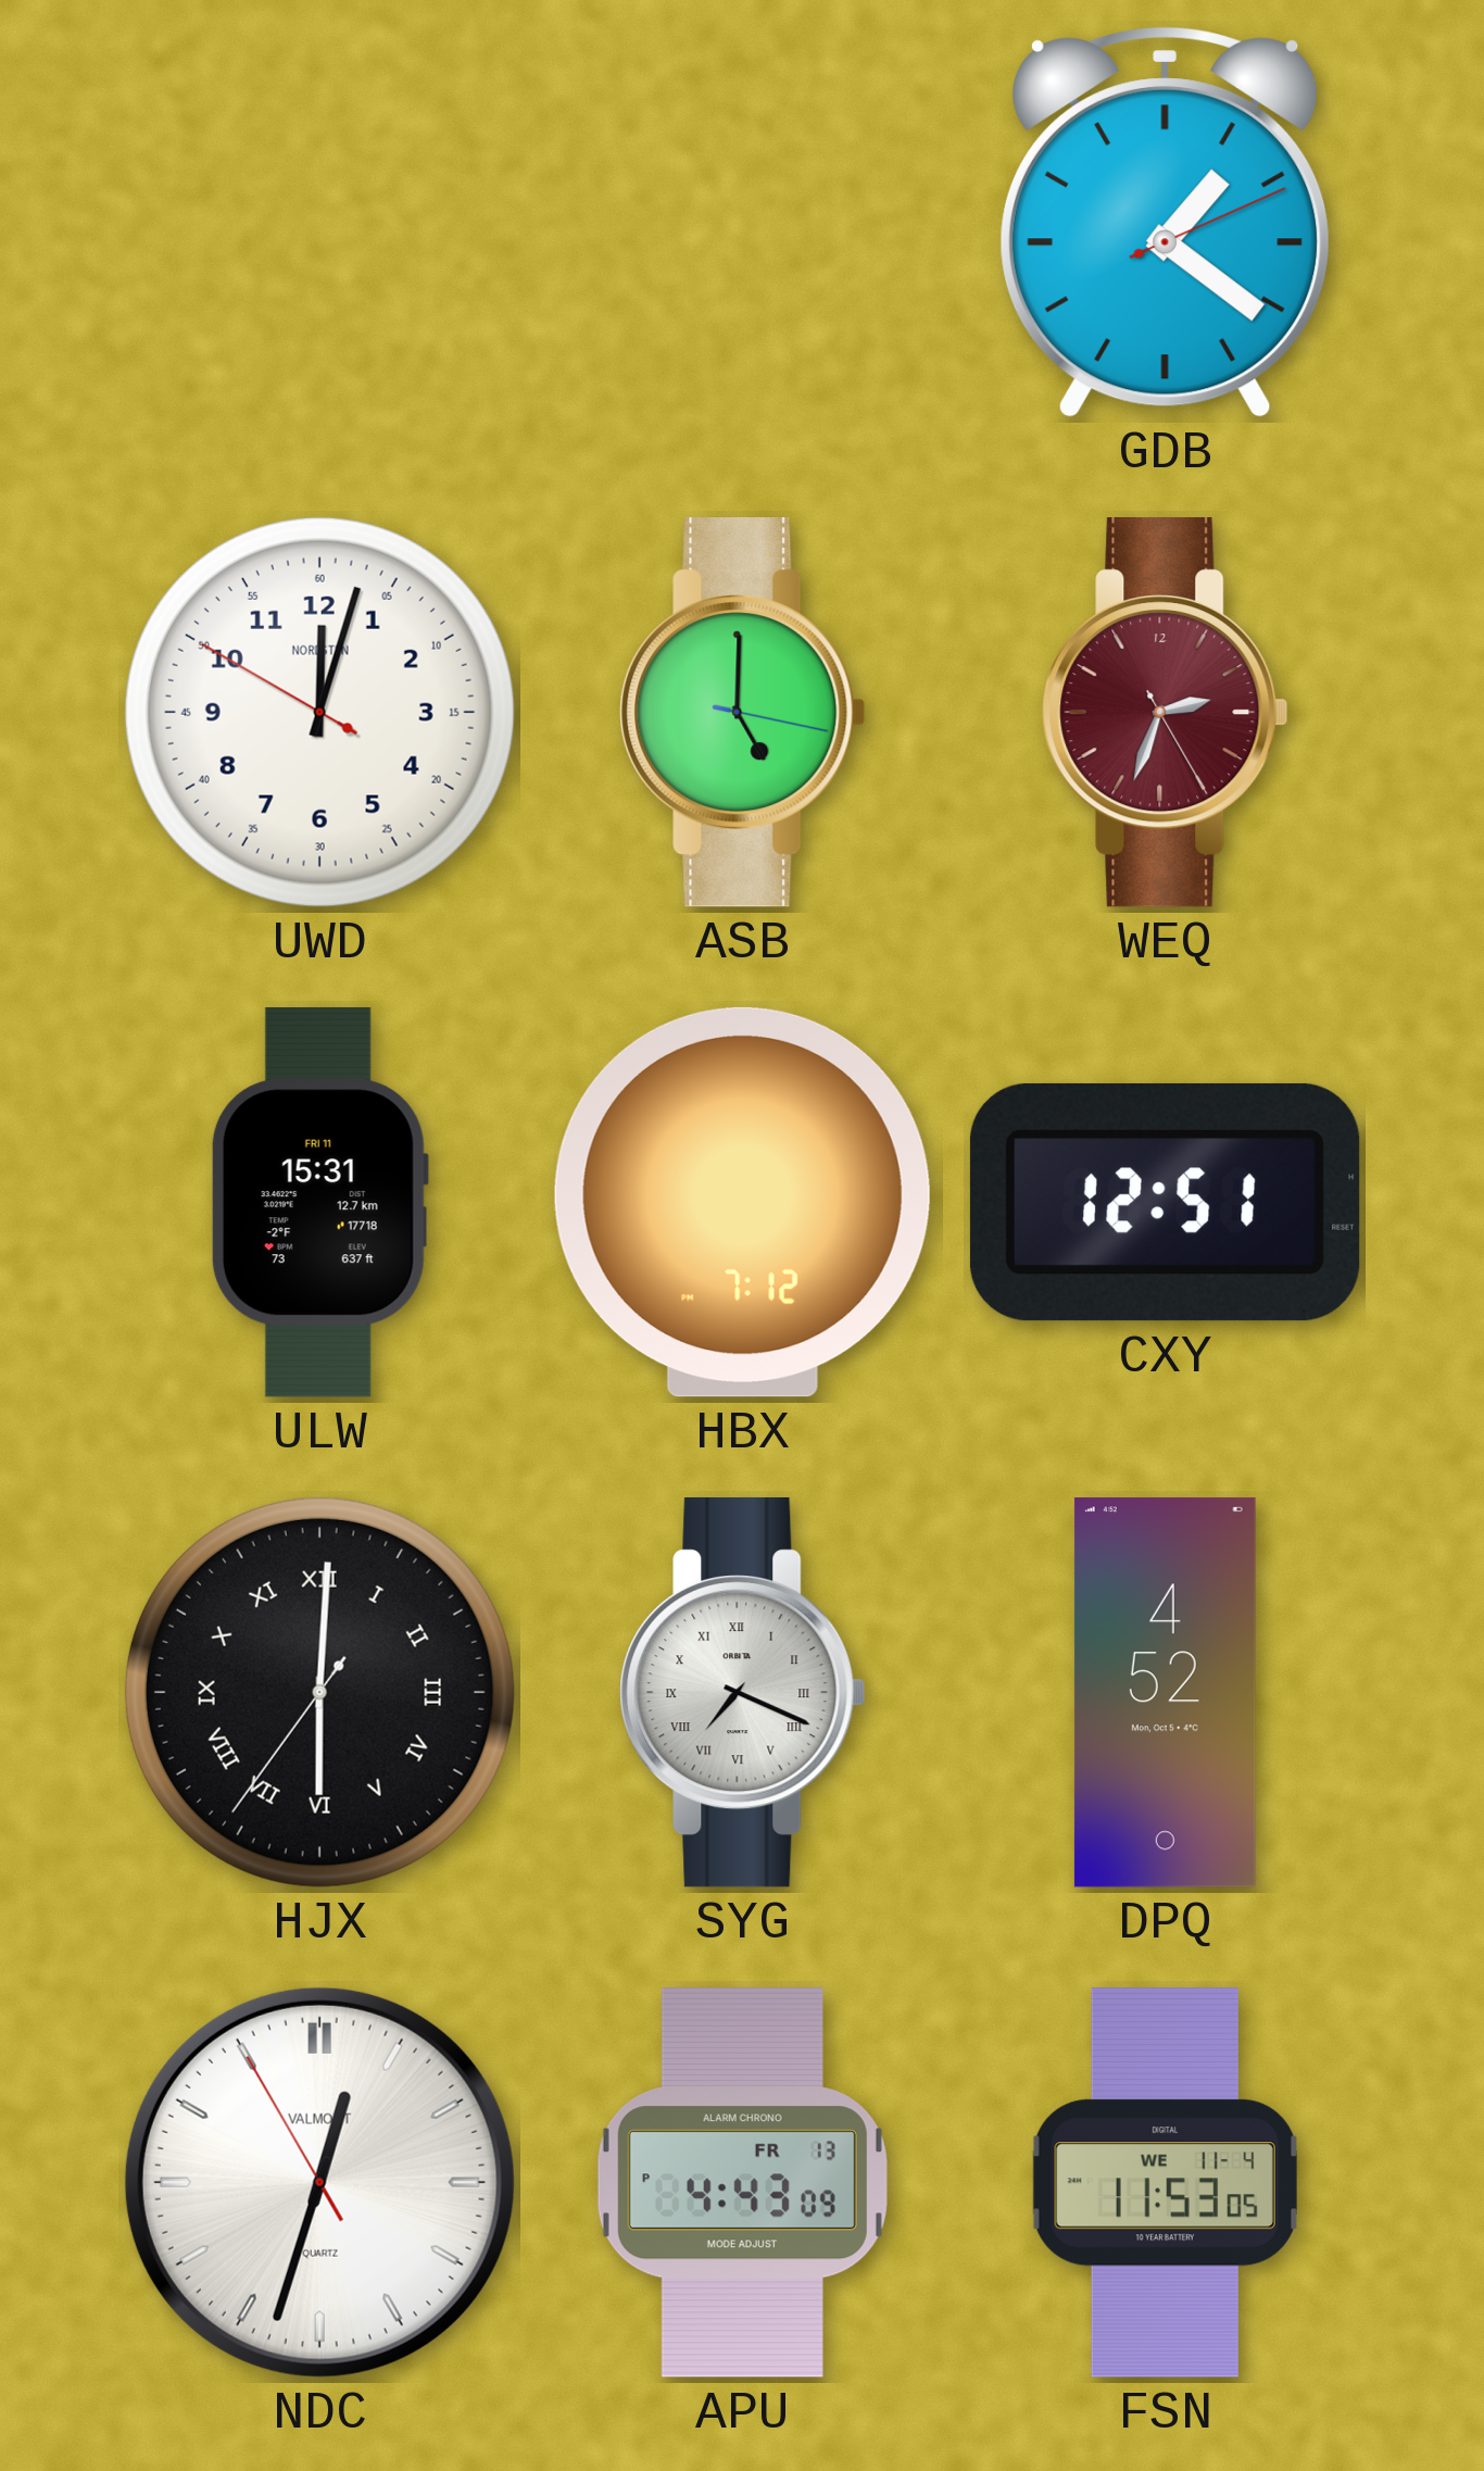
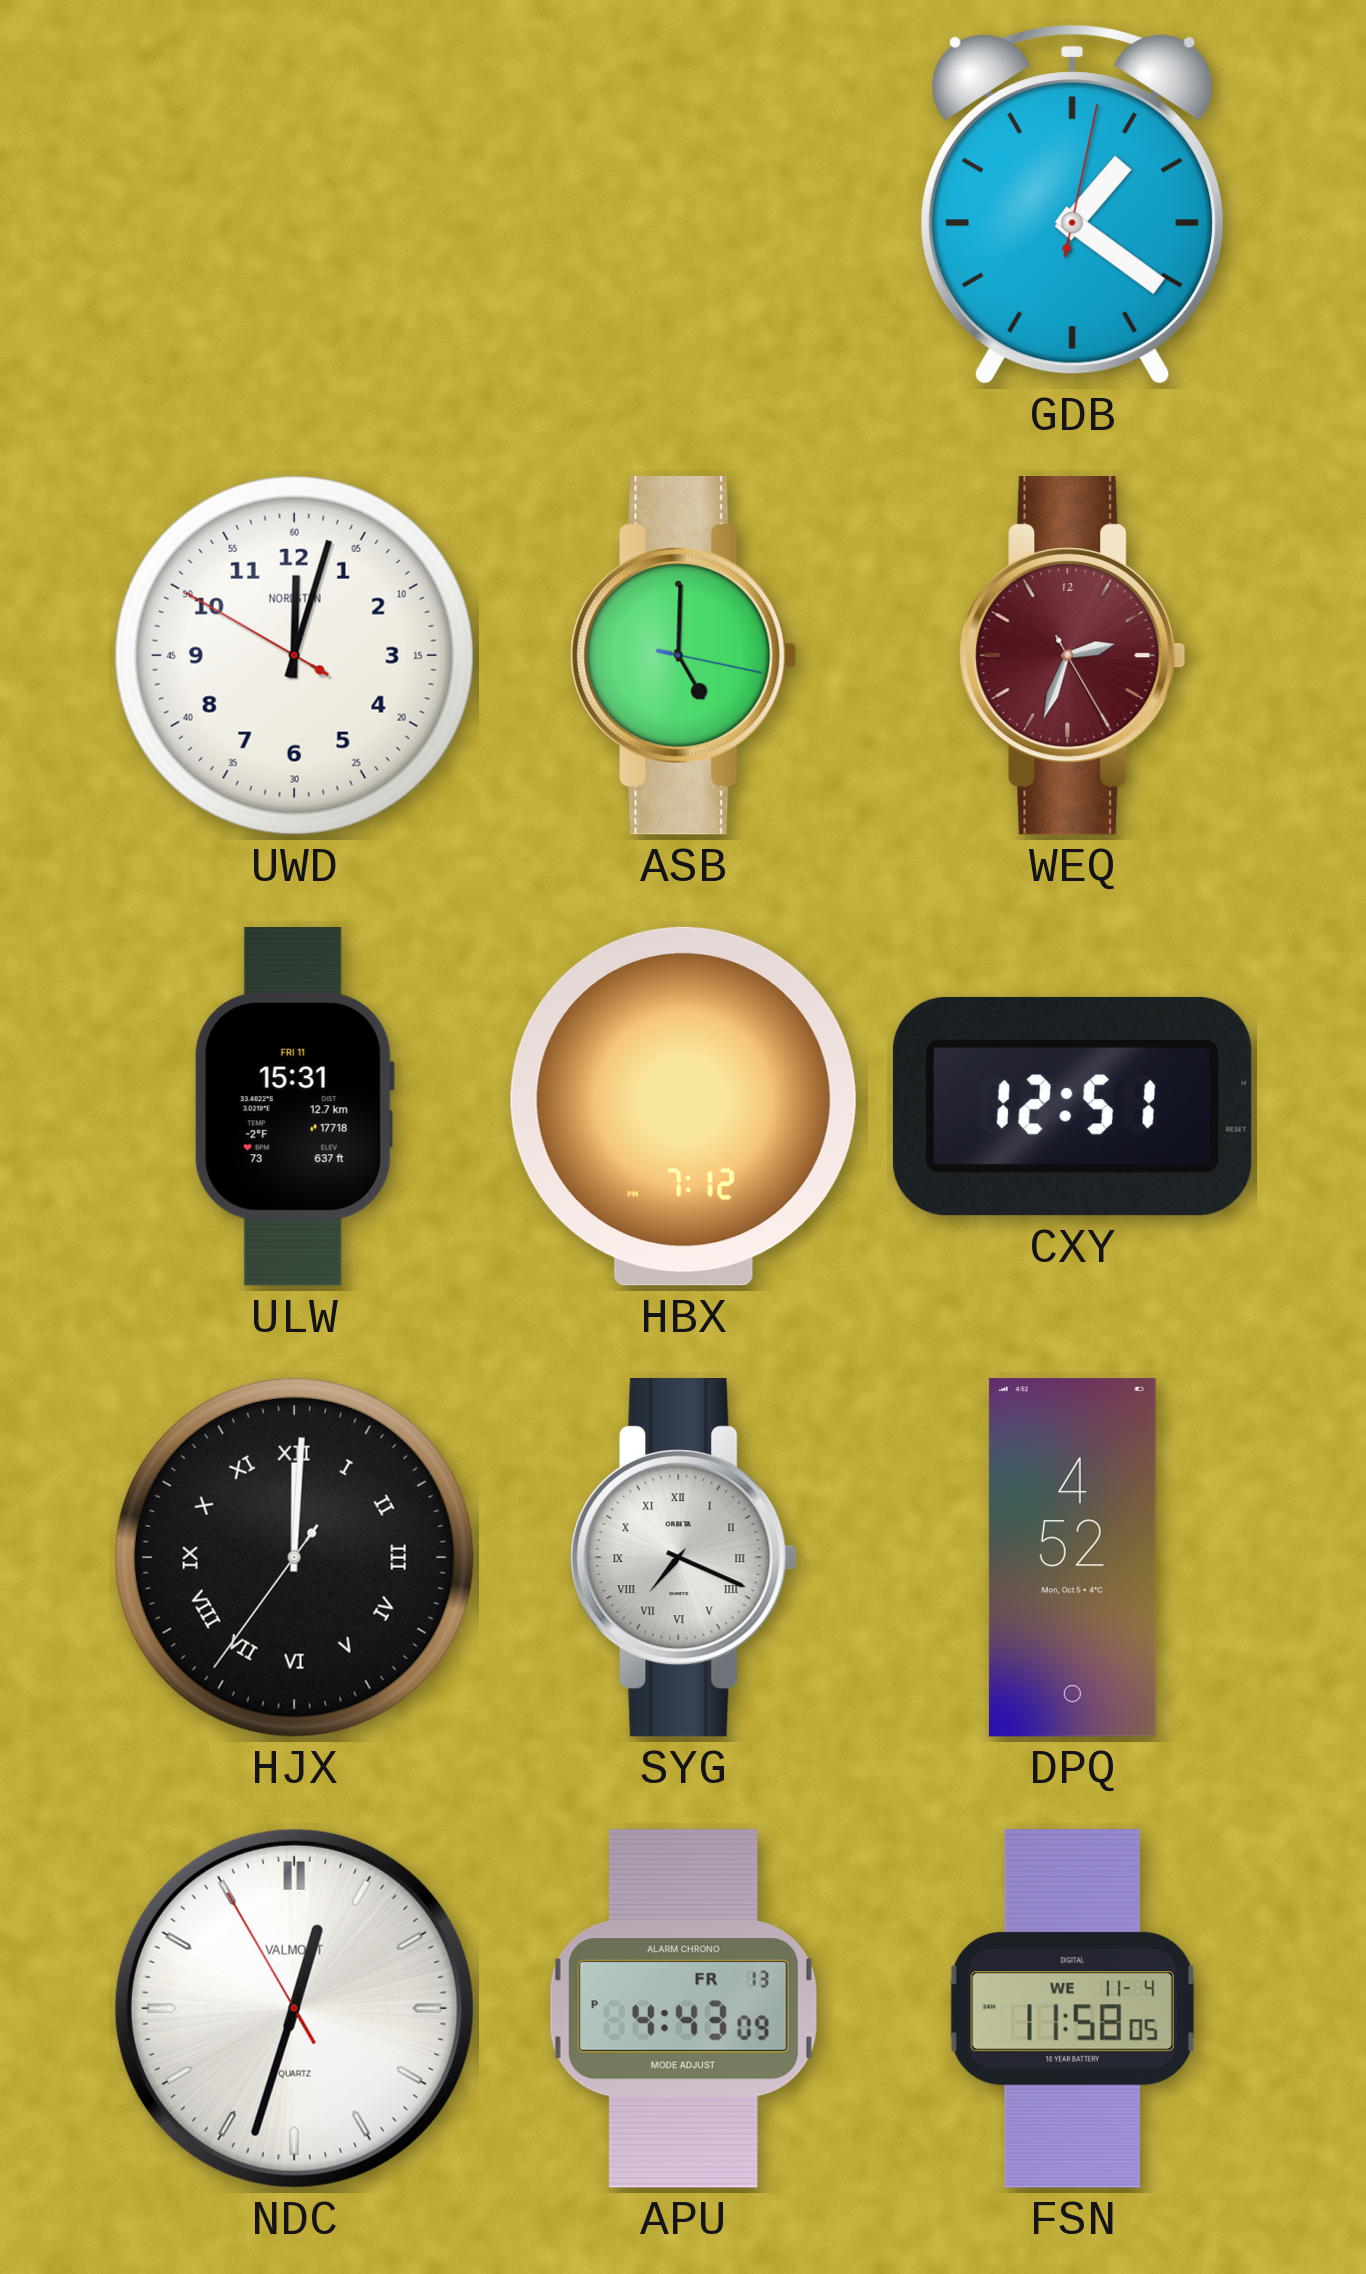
GDB: 1:21:11 -> 1:21:02
HJX: 6:00 -> 12:00
FSN: 11:53 -> 11:58
